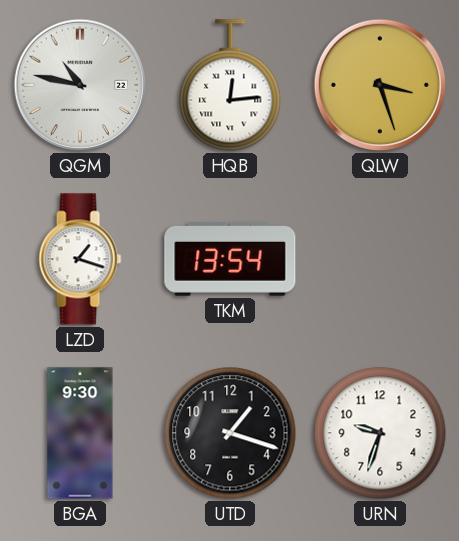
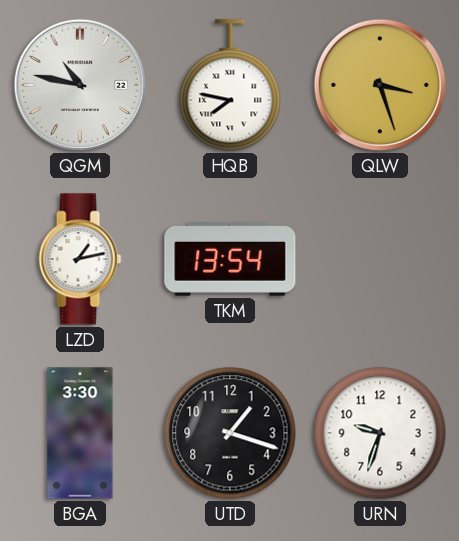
HQB: 12:14 -> 7:47
LZD: 1:18 -> 1:13
BGA: 9:30 -> 3:30
